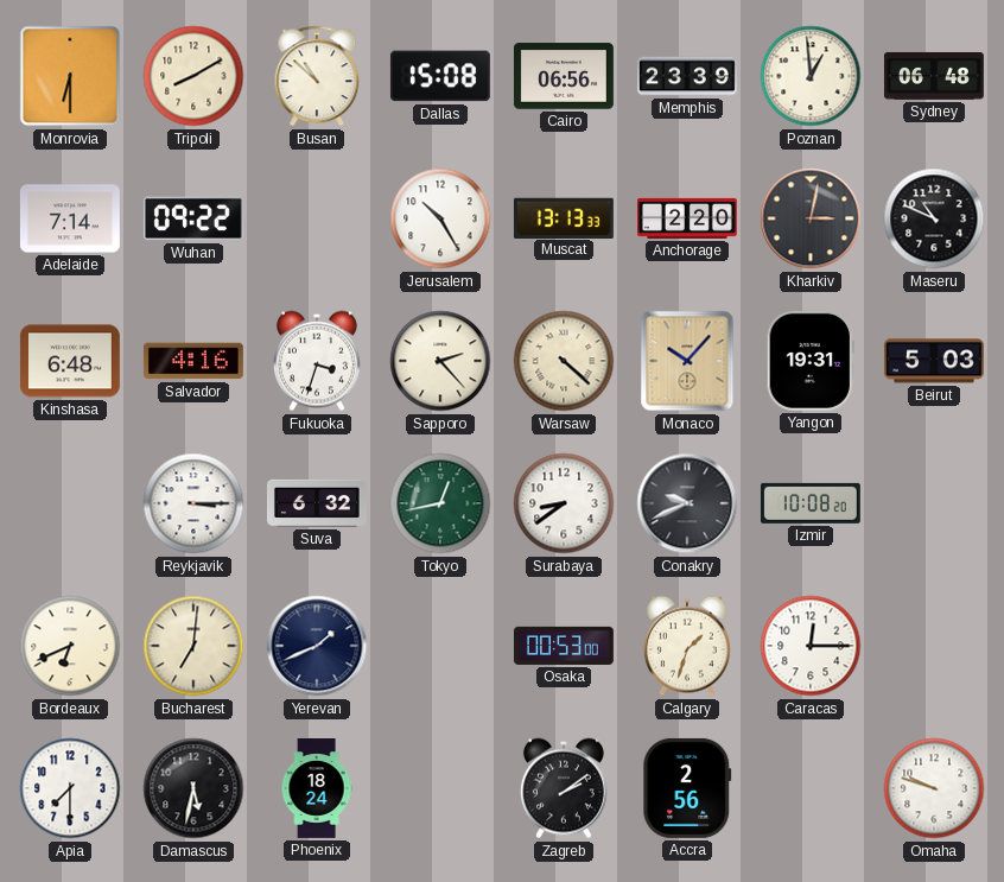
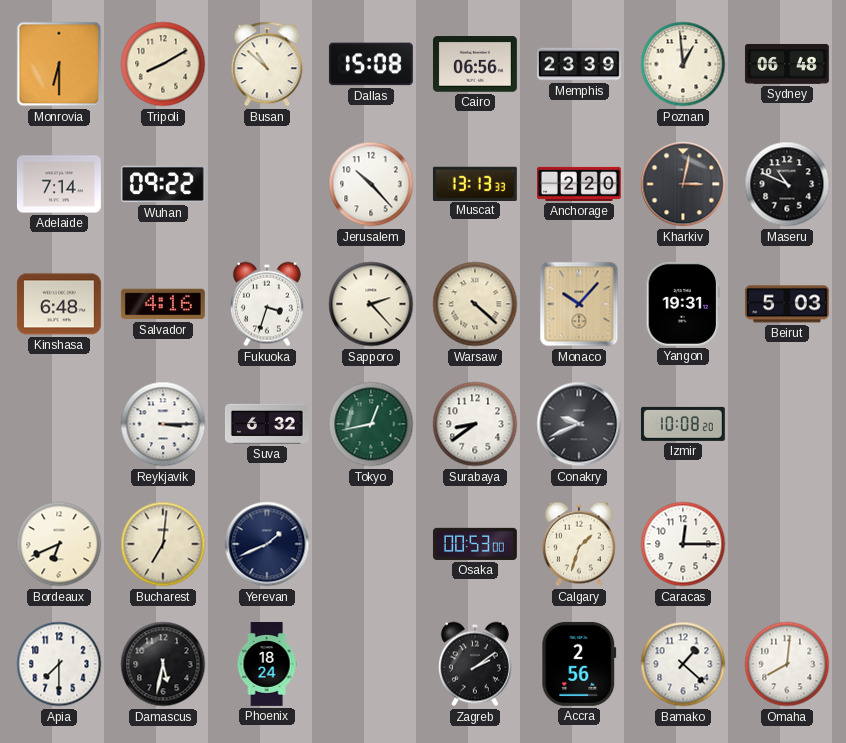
Jerusalem: 10:25 -> 10:23
Bamako: none -> 1:22
Omaha: 9:48 -> 8:01
